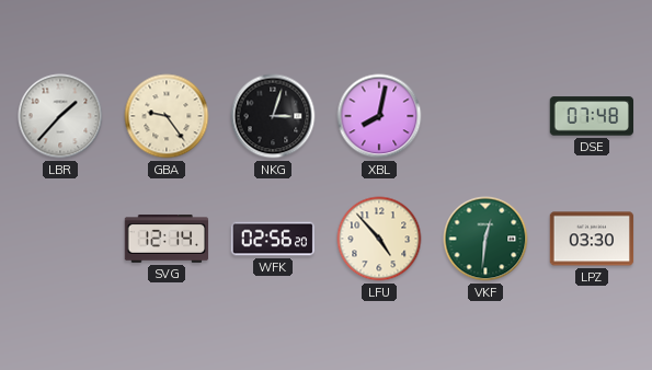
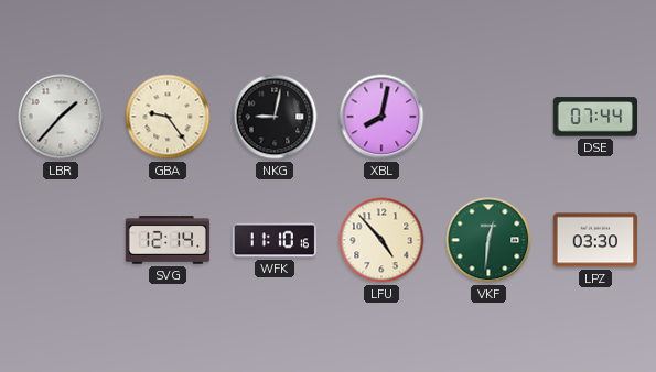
NKG: 3:03 -> 9:02
DSE: 07:48 -> 07:44
WFK: 02:56 -> 11:10
